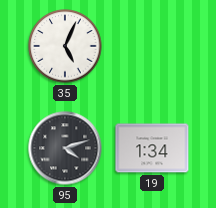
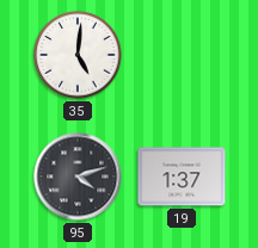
35: 5:04 -> 5:01
19: 1:34 -> 1:37
